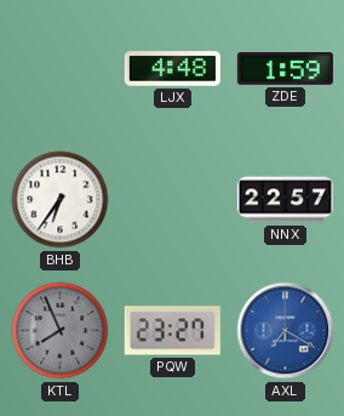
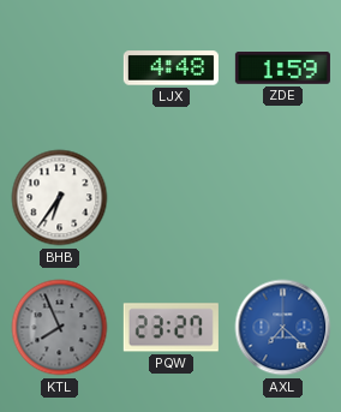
NNX: 22:57 -> none
AXL: 7:20 -> 7:22
